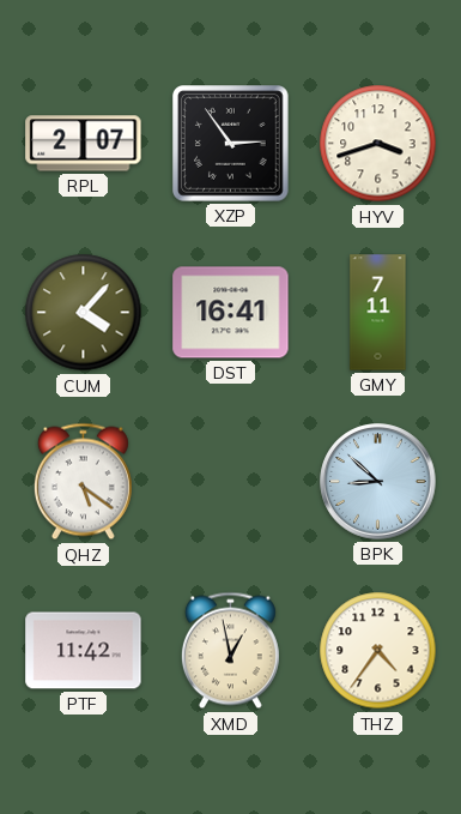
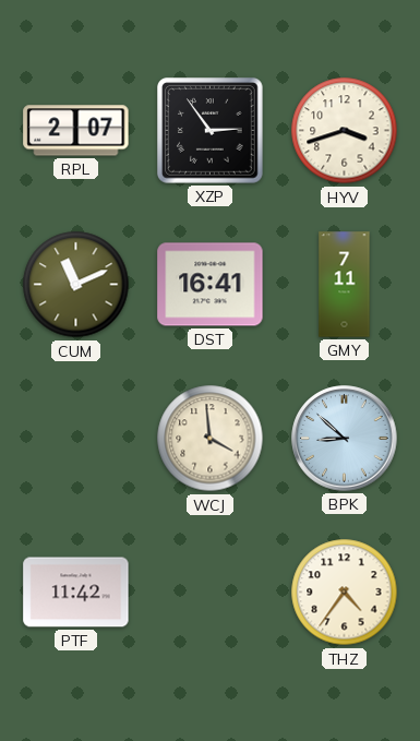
CUM: 4:07 -> 11:11
QHZ: 5:21 -> none
WCJ: none -> 3:59
XMD: 12:58 -> none
